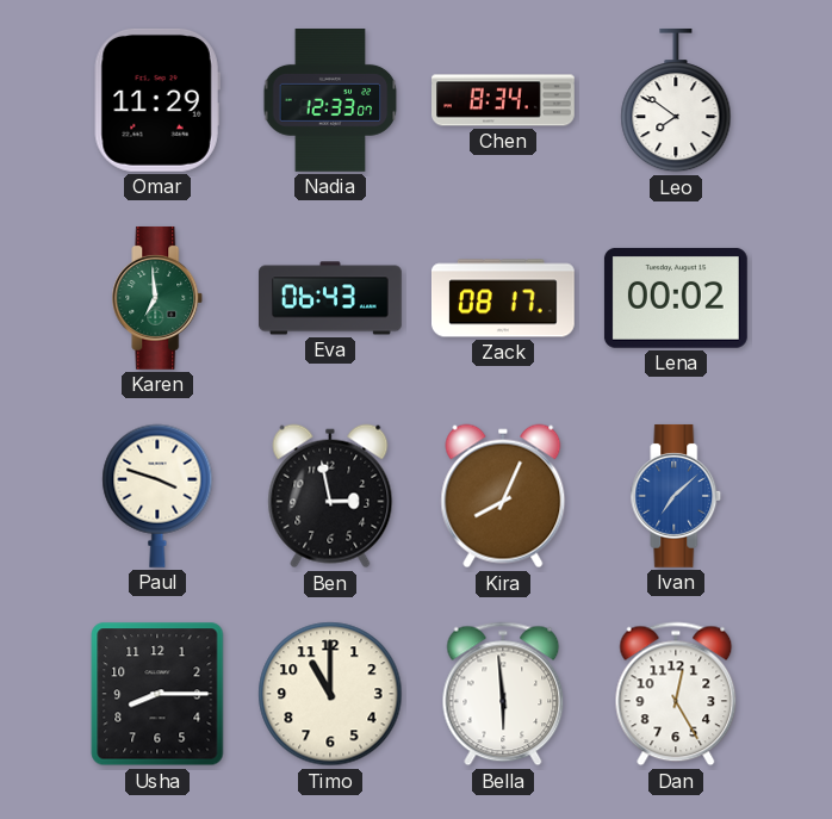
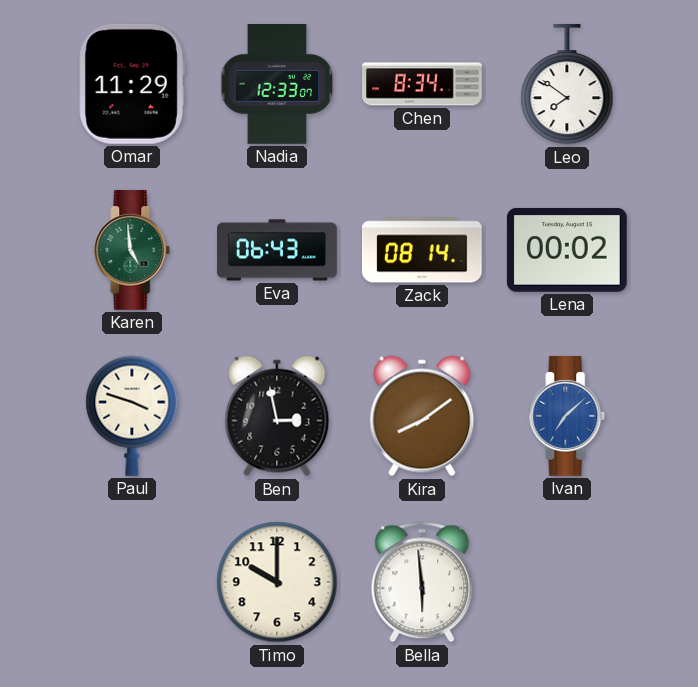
Karen: 6:59 -> 4:59
Zack: 08:17 -> 08:14
Kira: 8:04 -> 8:09
Usha: 8:15 -> none
Timo: 11:00 -> 10:00
Dan: 12:25 -> none
